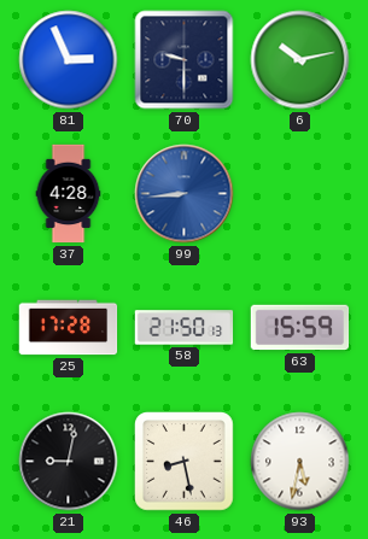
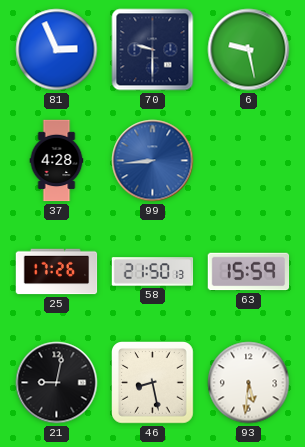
6: 10:13 -> 9:28
25: 17:28 -> 17:26
93: 5:32 -> 5:31
